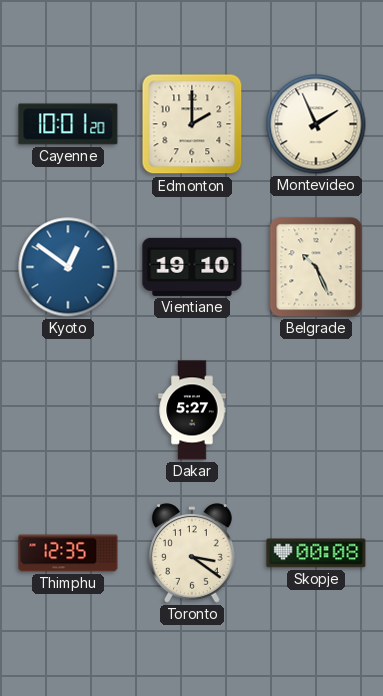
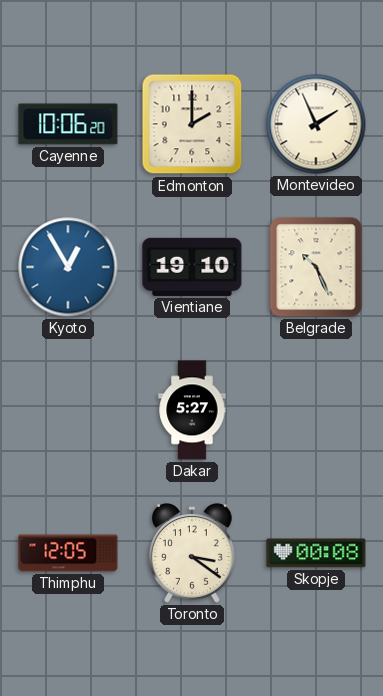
Cayenne: 10:01 -> 10:06
Kyoto: 12:51 -> 12:55
Thimphu: 12:35 -> 12:05
